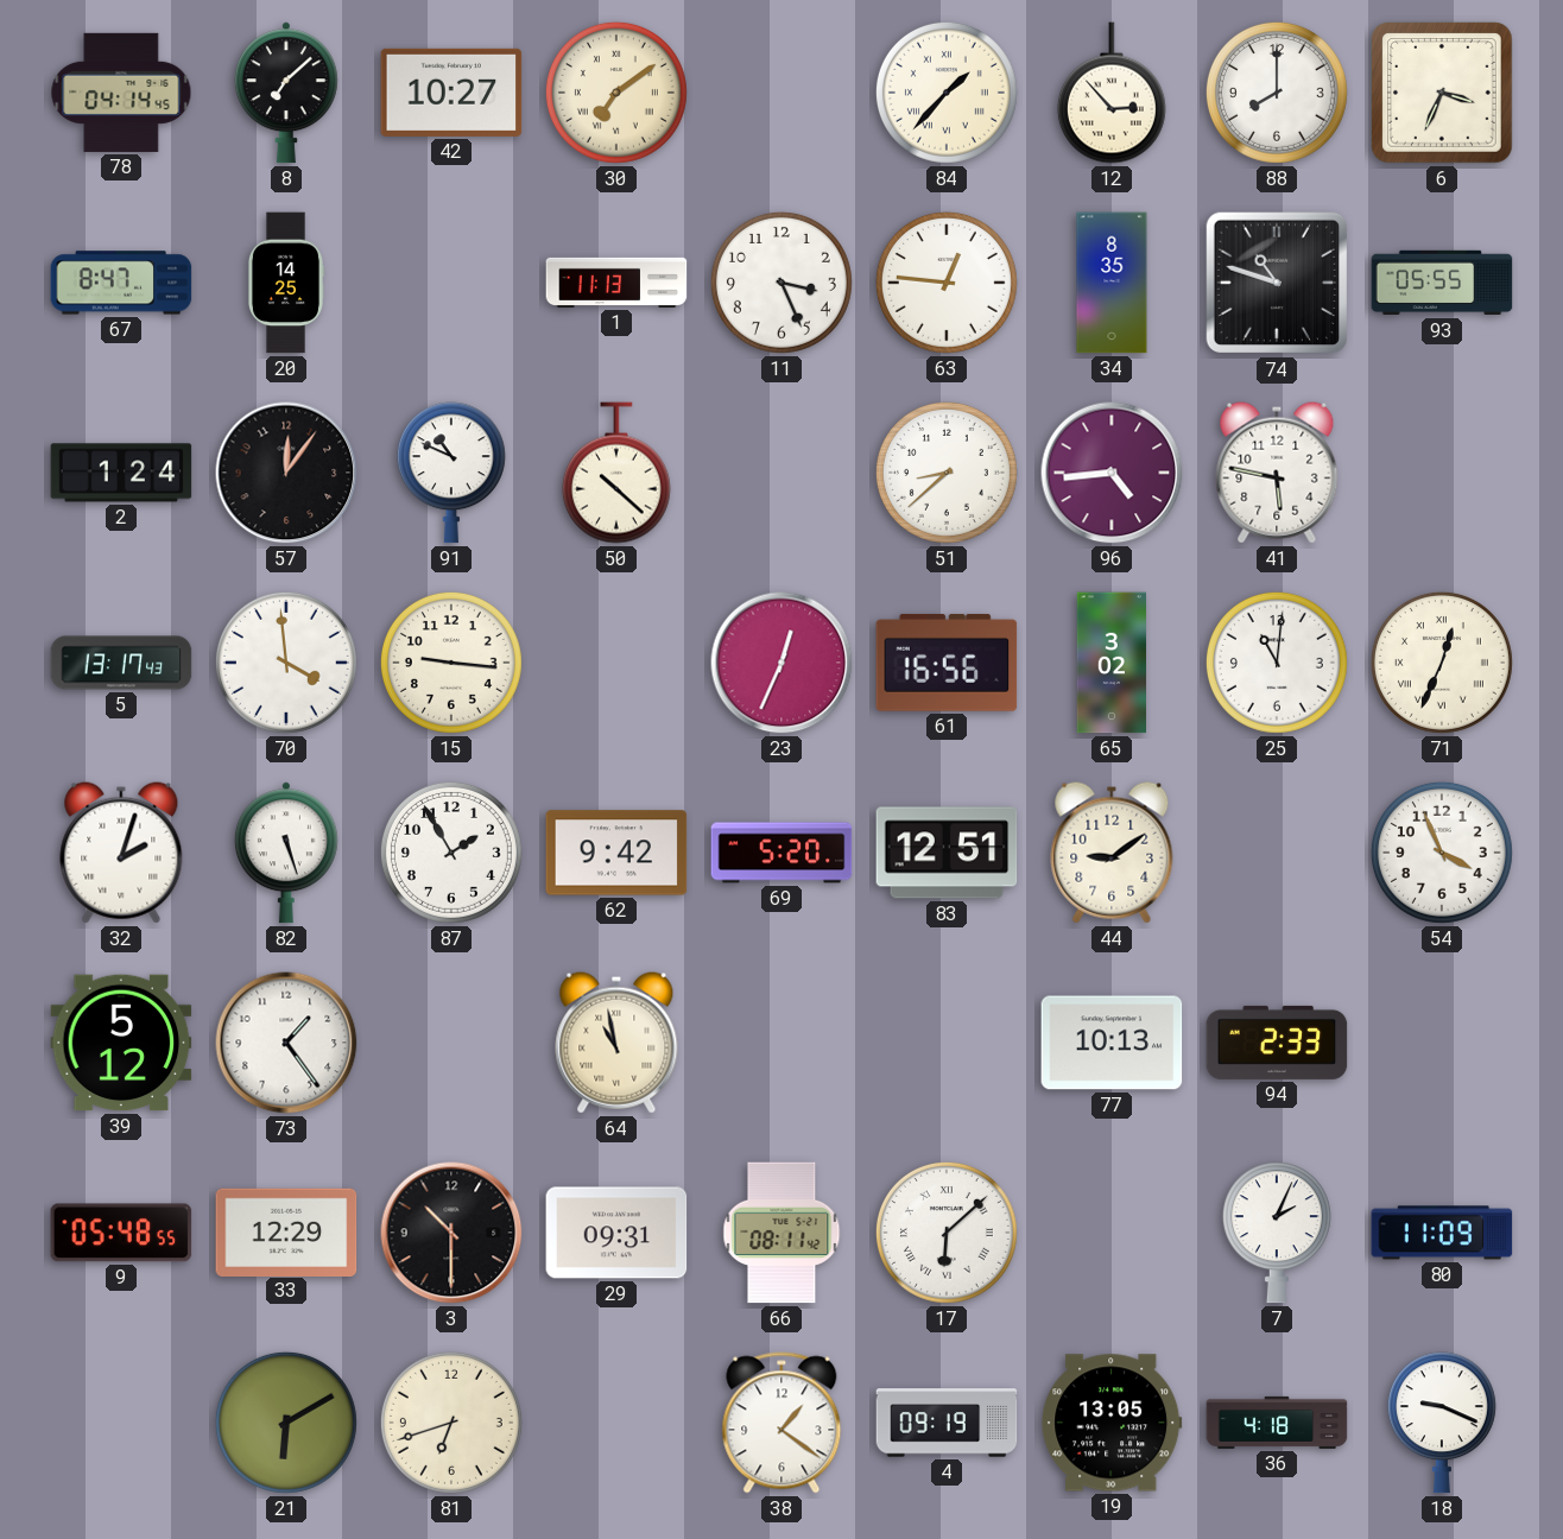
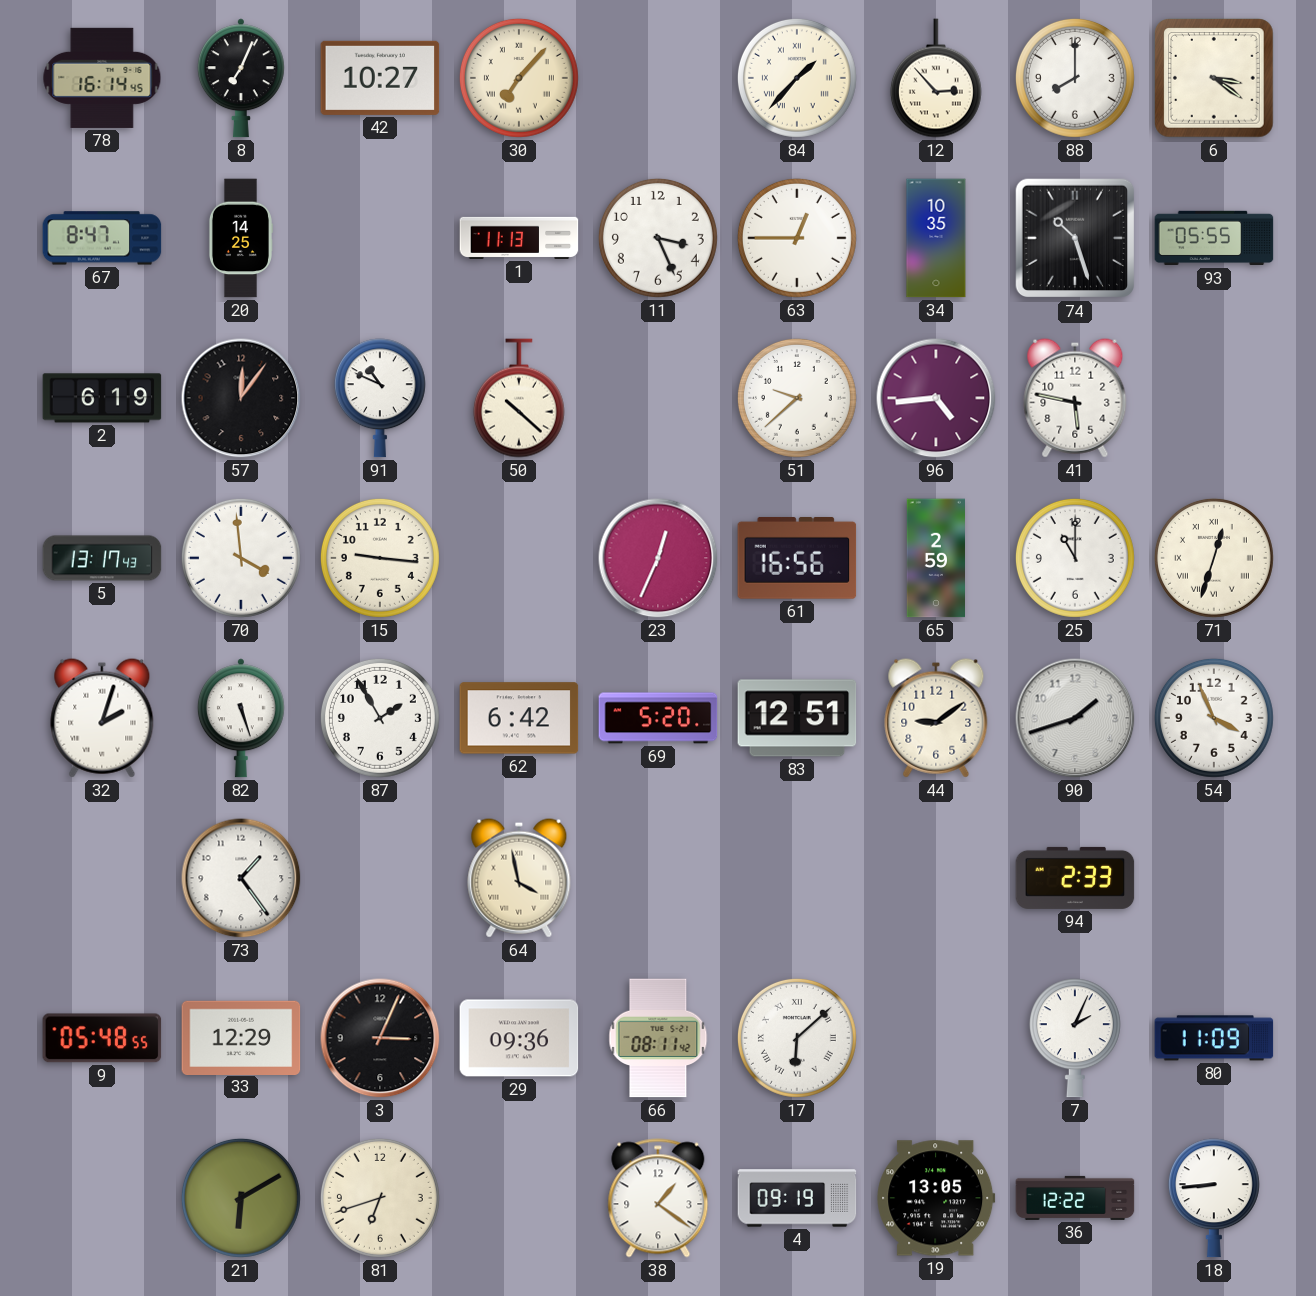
78: 04:14 -> 16:14
8: 7:08 -> 7:04
30: 7:09 -> 7:07
6: 3:34 -> 3:21
63: 12:46 -> 12:45
34: 8:35 -> 10:35
74: 10:48 -> 10:27
2: 1:24 -> 6:19
51: 8:38 -> 9:38
65: 3:02 -> 2:59
25: 11:01 -> 11:00
71: 12:34 -> 12:33
62: 9:42 -> 6:42
90: none -> 1:42
39: 5:12 -> none
64: 10:58 -> 3:58
77: 10:13 -> none
3: 10:30 -> 3:04
29: 09:31 -> 09:36
36: 4:18 -> 12:22
18: 9:19 -> 8:44
